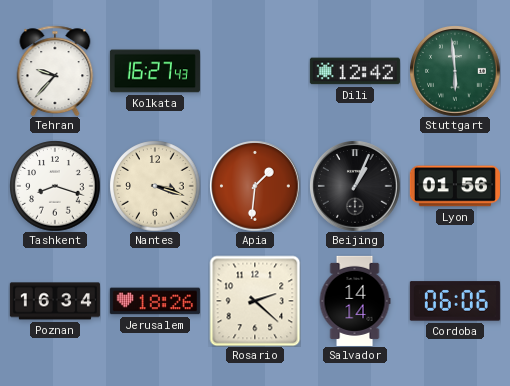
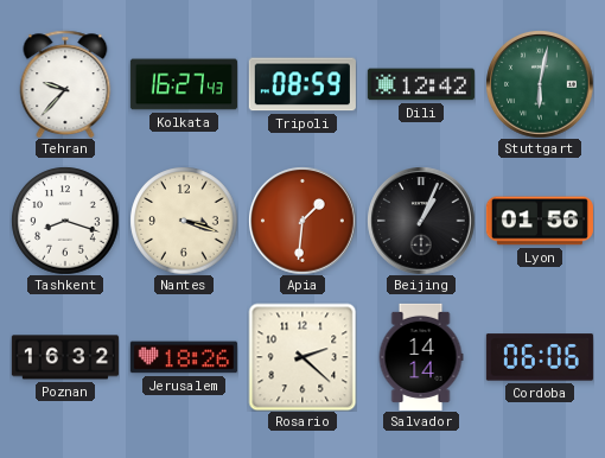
Tripoli: none -> 08:59
Stuttgart: 5:59 -> 6:02
Poznan: 16:34 -> 16:32
